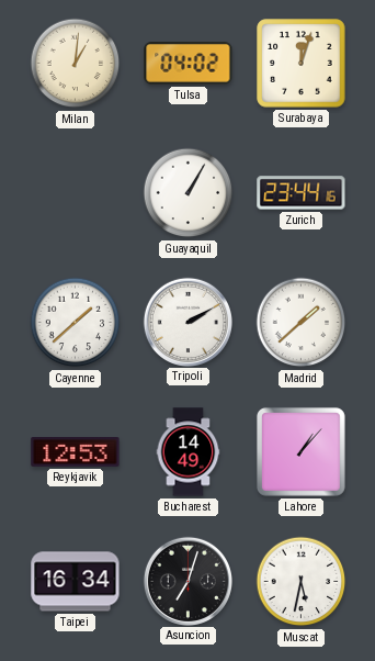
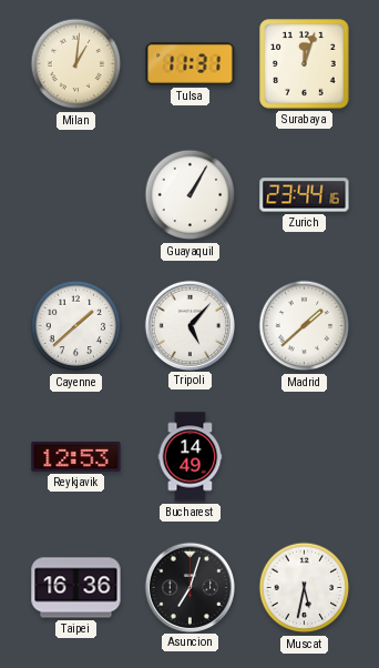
Tulsa: 04:02 -> 11:31
Tripoli: 2:10 -> 5:07
Lahore: 1:07 -> none
Taipei: 16:34 -> 16:36
